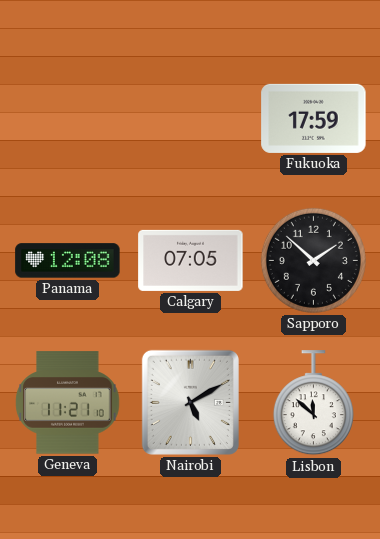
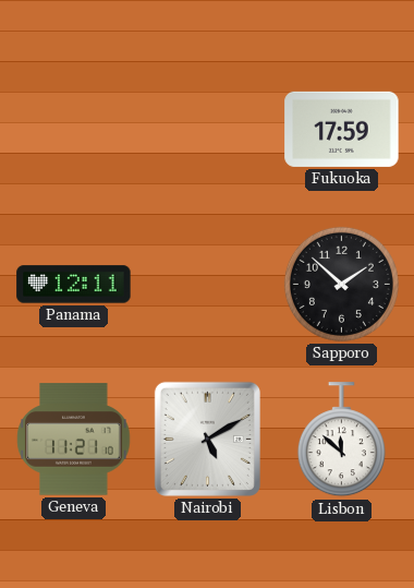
Panama: 12:08 -> 12:11
Calgary: 07:05 -> none
